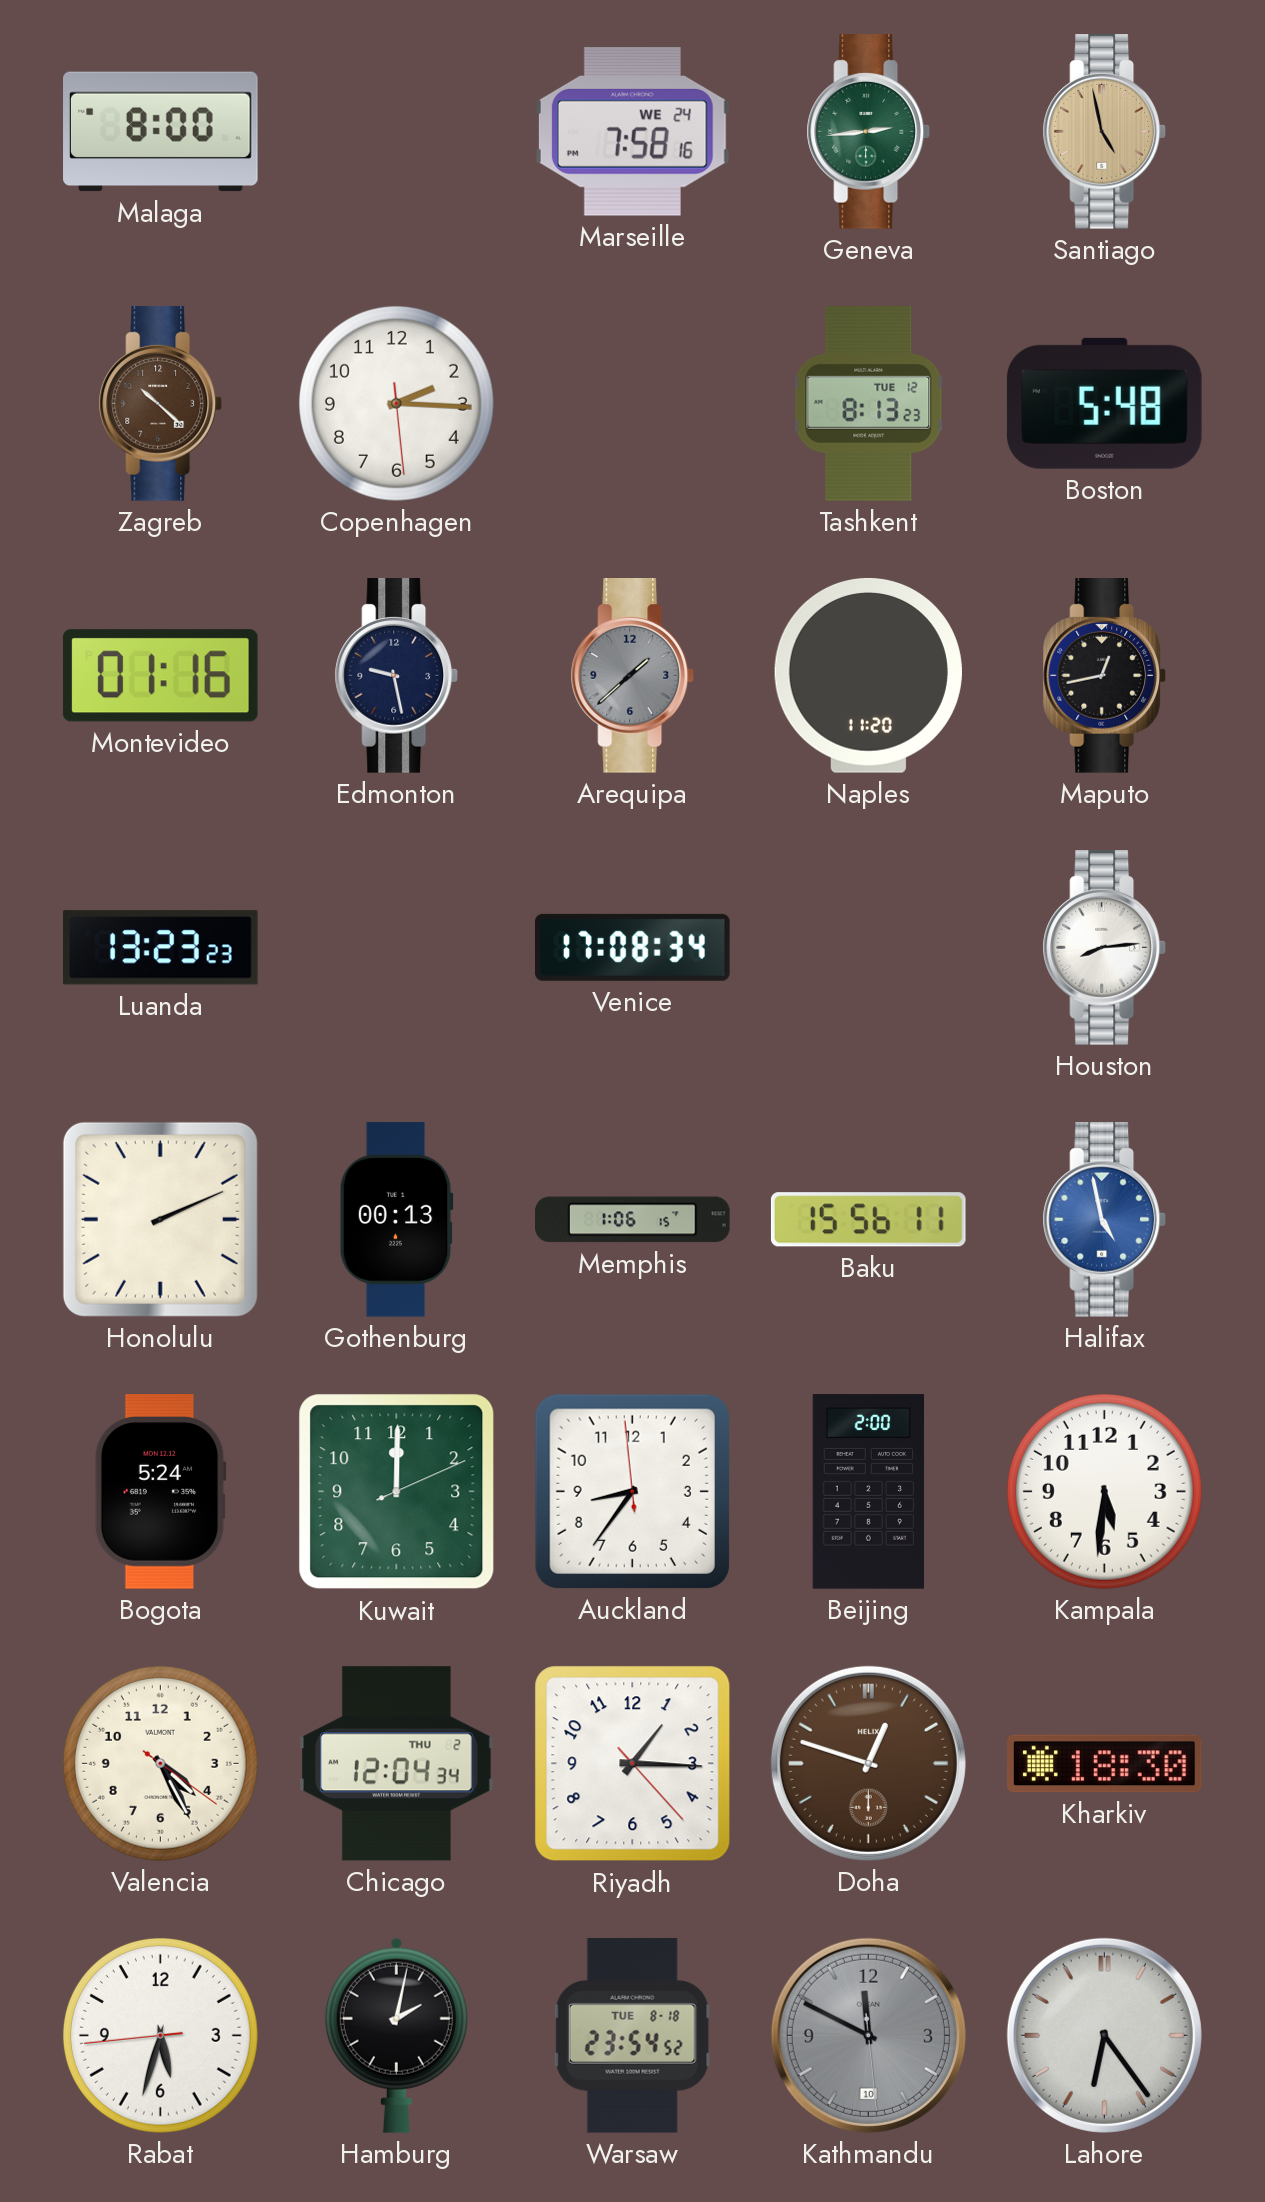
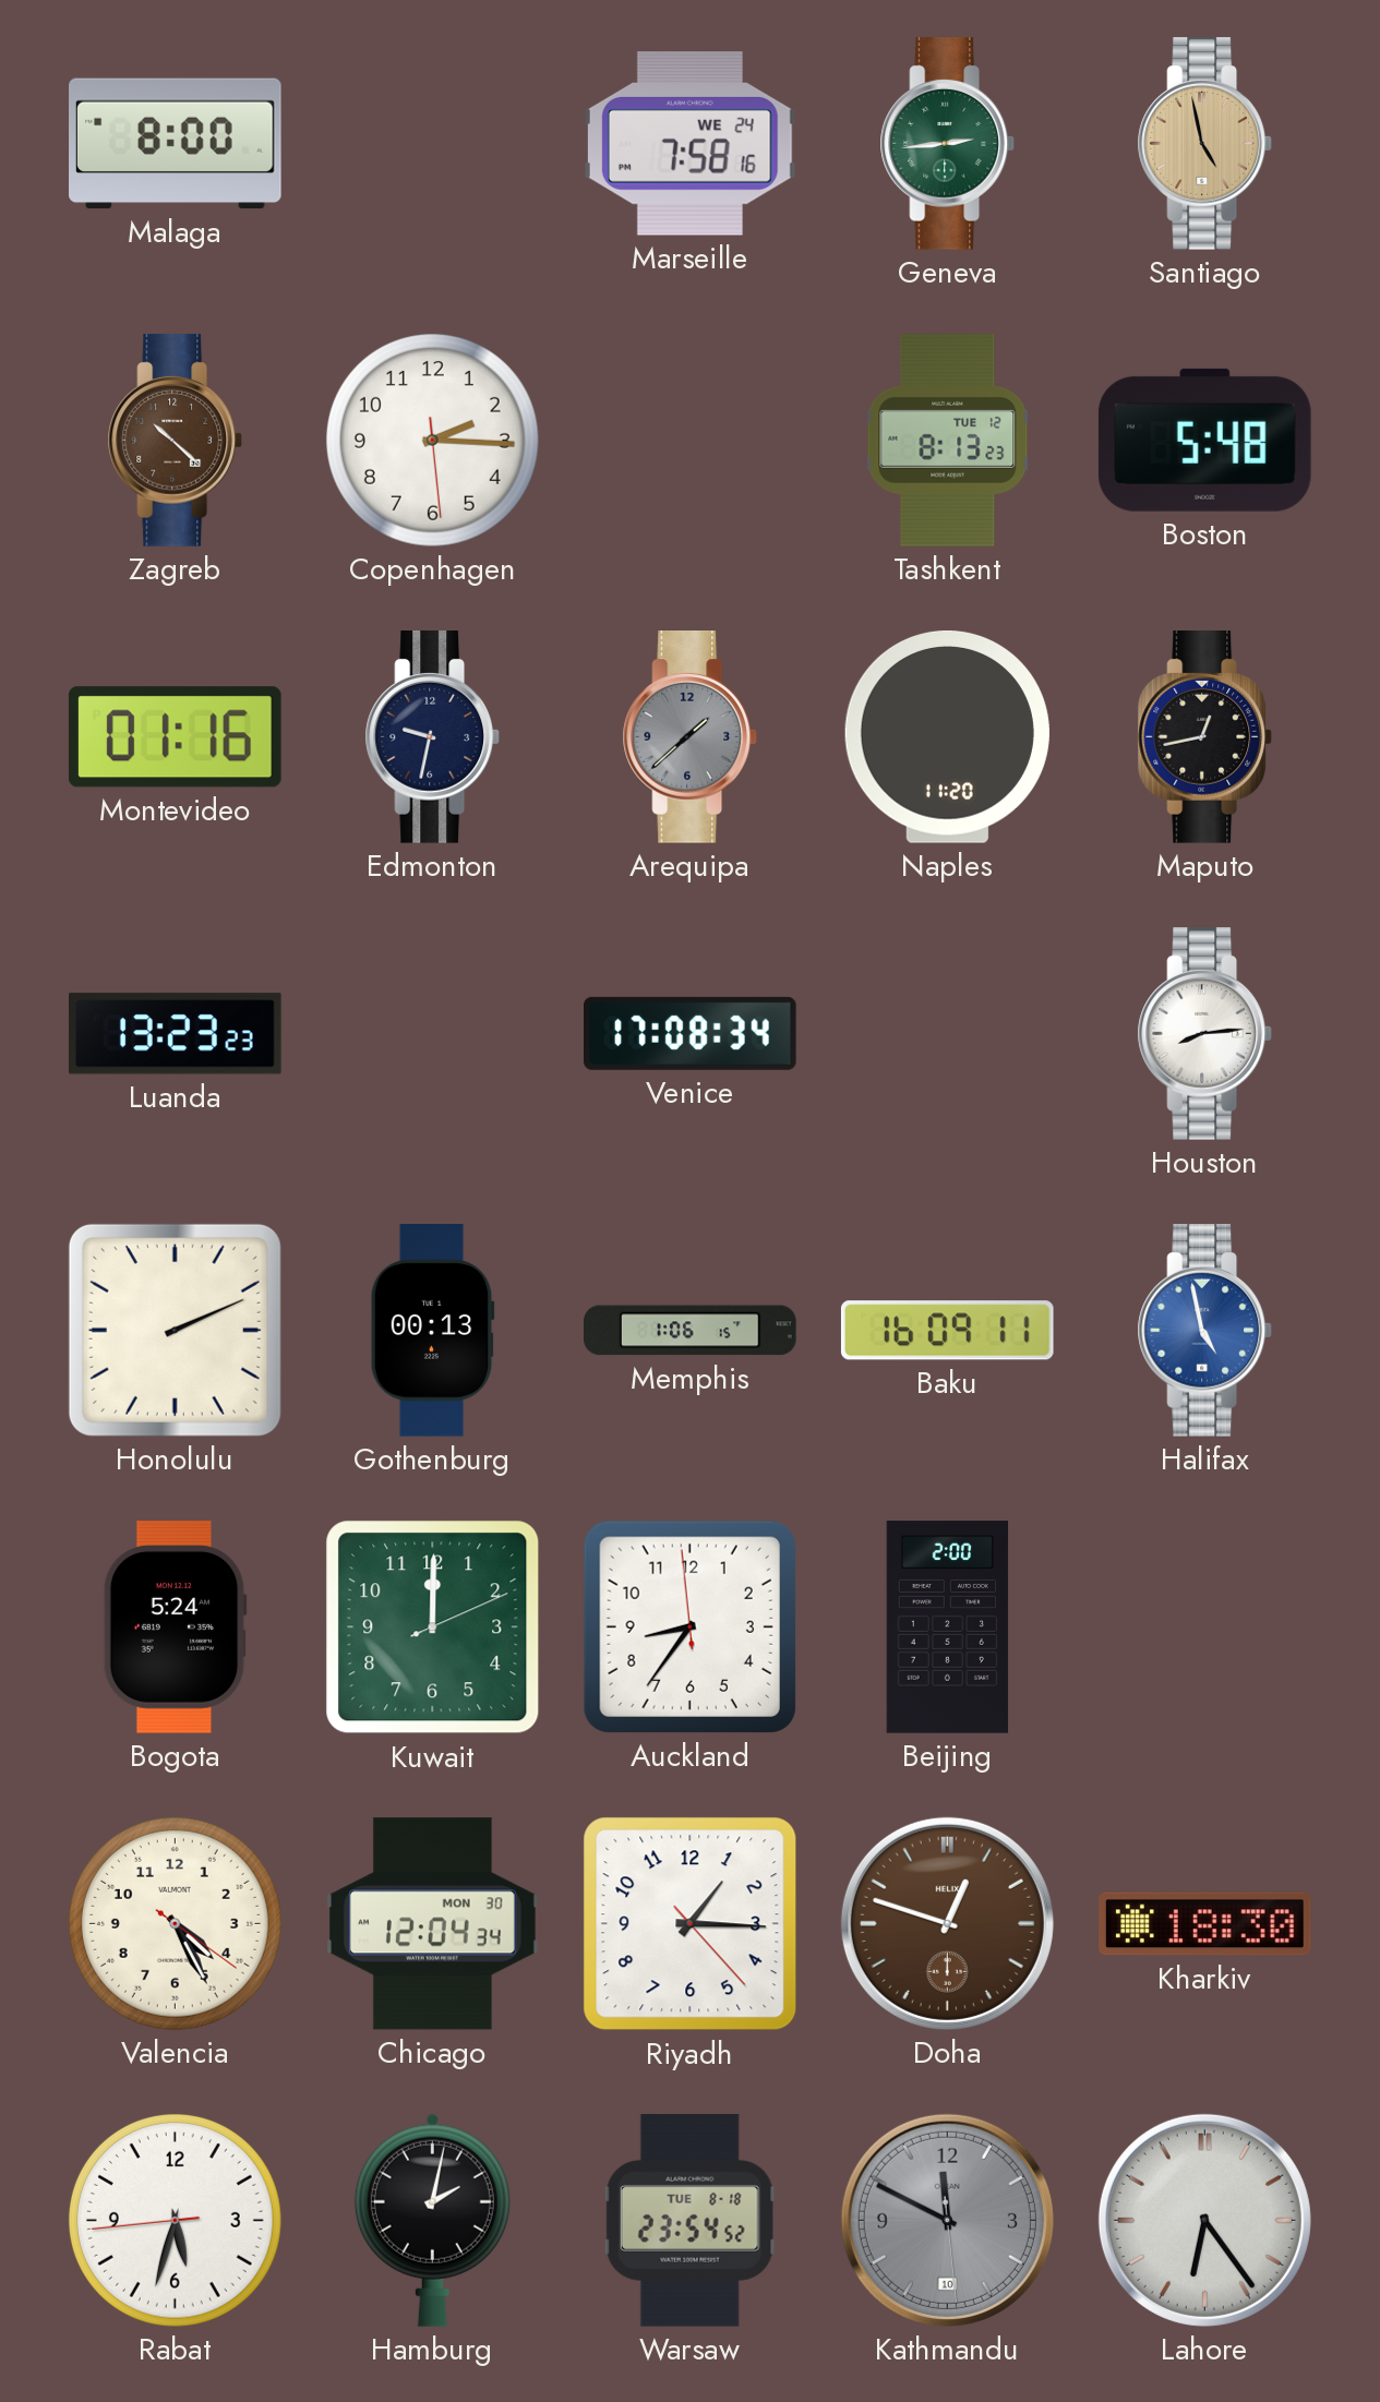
Edmonton: 9:28 -> 9:32
Baku: 15:56 -> 16:09
Kampala: 5:31 -> none
Chicago date: THU 2 -> MON 30
